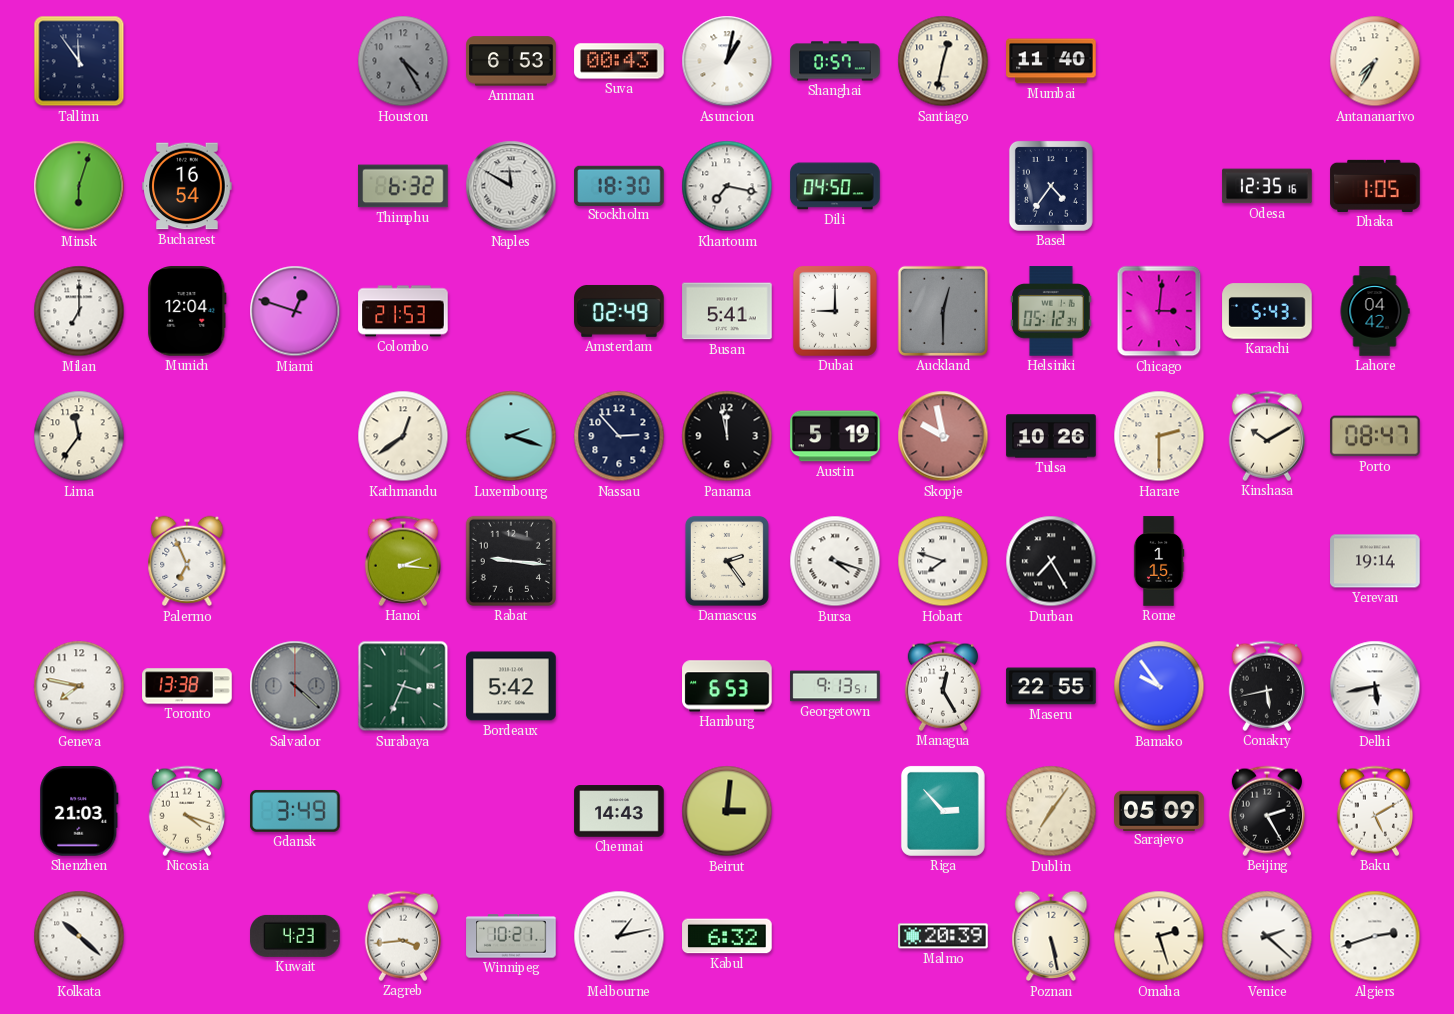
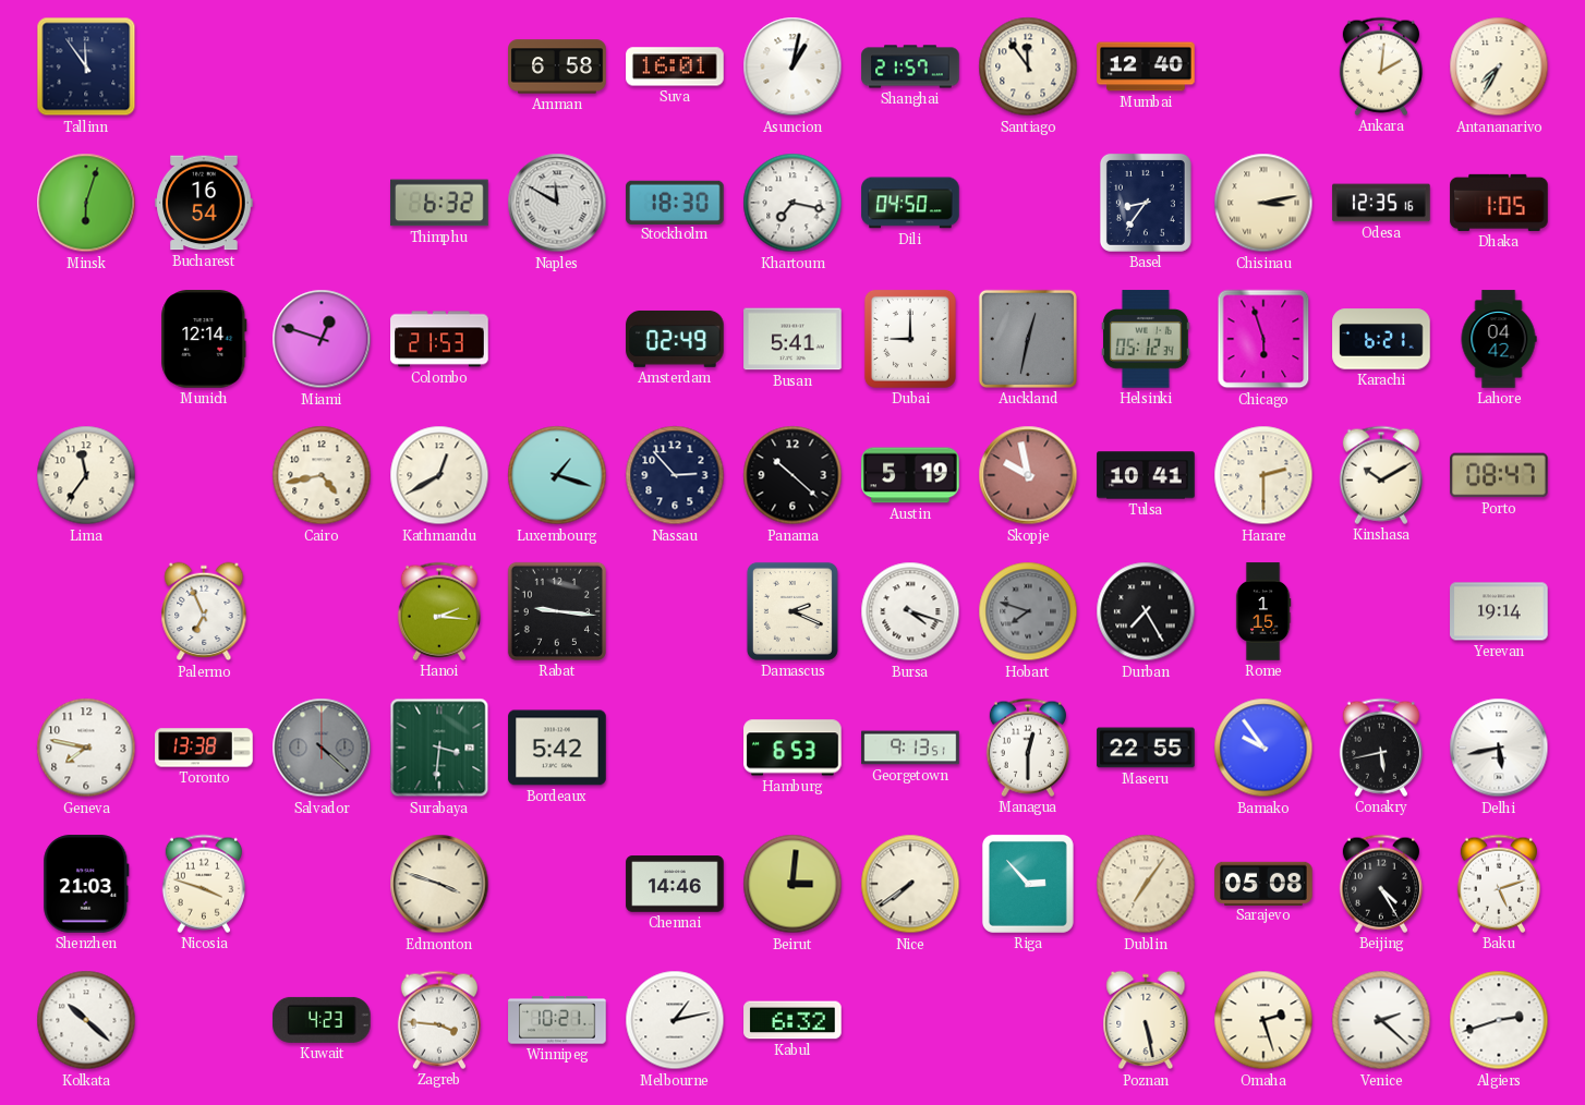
Houston: 4:25 -> none
Amman: 6:53 -> 6:58
Suva: 00:43 -> 16:01
Shanghai: 0:57 -> 21:57
Santiago: 12:32 -> 11:54
Mumbai: 11:40 -> 12:40
Ankara: none -> 2:01
Basel: 4:36 -> 8:36
Chisinau: none -> 3:13
Milan: 7:00 -> none
Munich: 12:04 -> 12:14
Auckland: 12:30 -> 12:32
Chicago: 3:01 -> 5:57
Karachi: 5:43 -> 6:21
Cairo: none -> 4:43
Kathmandu: 12:39 -> 12:40
Luxembourg: 2:18 -> 1:18
Panama: 11:58 -> 10:22
Tulsa: 10:26 -> 10:41
Damascus: 2:24 -> 2:19
Hobart dial: white -> grey
Surabaya: 3:34 -> 3:31
Managua: 12:25 -> 12:30
Nicosia: 4:18 -> 3:48
Gdansk: 3:49 -> none
Edmonton: none -> 3:48
Chennai: 14:43 -> 14:46
Nice: none -> 7:39
Sarajevo: 05:09 -> 05:08
Beijing: 2:25 -> 4:25
Baku: 5:10 -> 5:12
Zagreb: 3:44 -> 3:46
Malmo: 20:39 -> none
